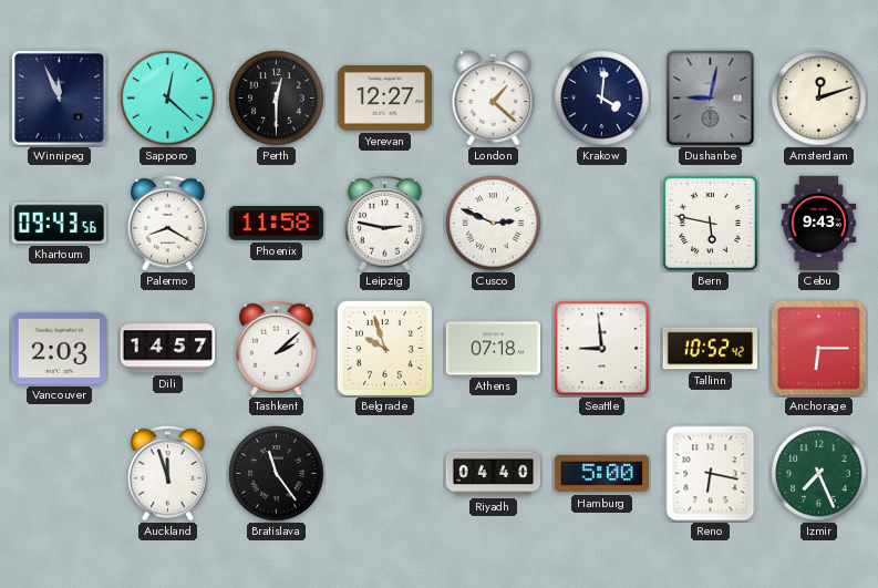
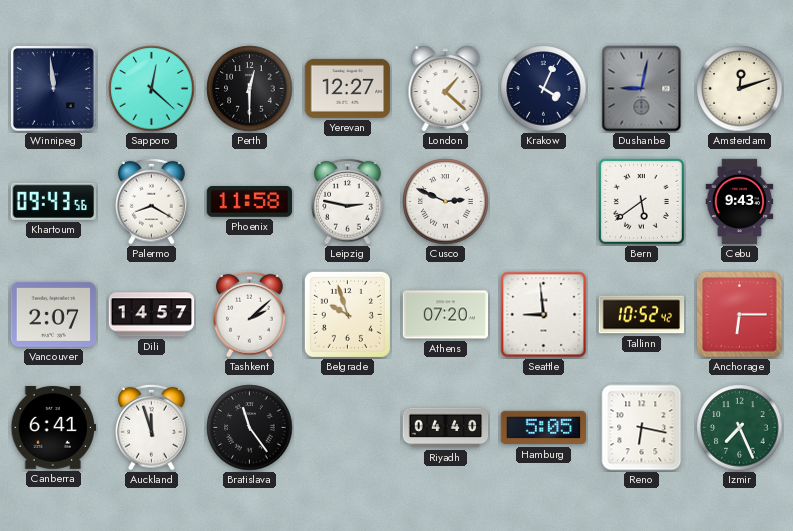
Winnipeg: 11:56 -> 11:59
Krakow: 4:01 -> 4:04
Bern: 5:47 -> 5:39
Vancouver: 2:03 -> 2:07
Athens: 07:18 -> 07:20
Canberra: none -> 6:41
Hamburg: 5:00 -> 5:05
